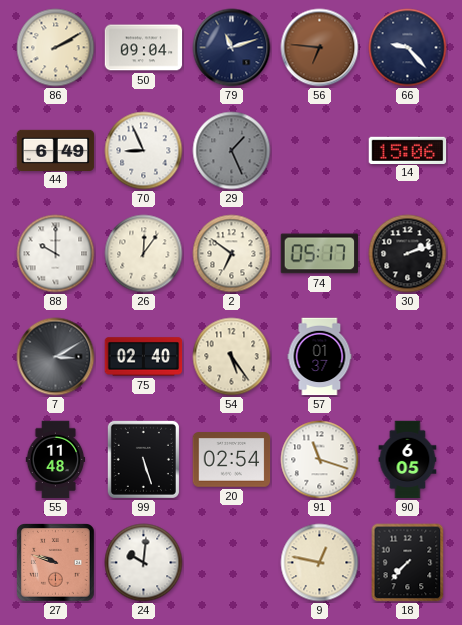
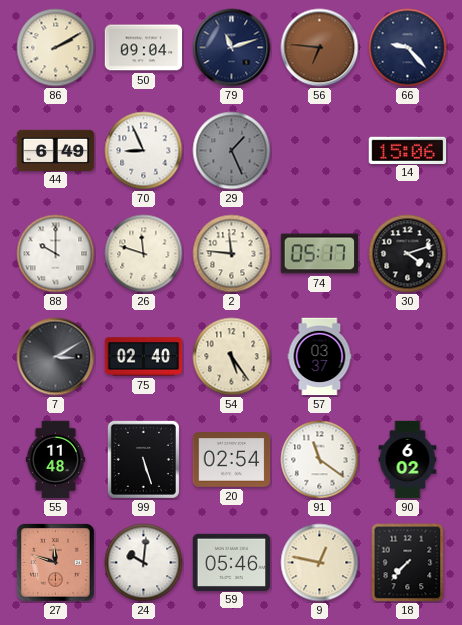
26: 12:06 -> 11:48
2: 6:51 -> 11:46
30: 2:12 -> 4:12
57: 01:37 -> 03:37
91: 11:18 -> 11:21
90: 6:05 -> 6:02
27: 9:48 -> 11:48
59: none -> 05:46
